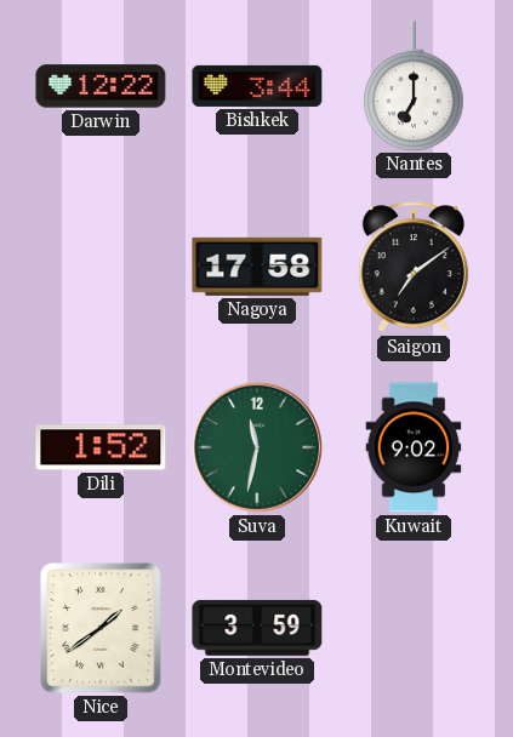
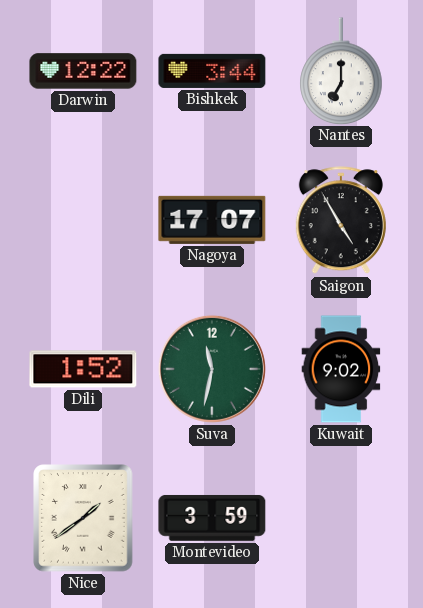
Nagoya: 17:58 -> 17:07
Saigon: 7:09 -> 4:55
